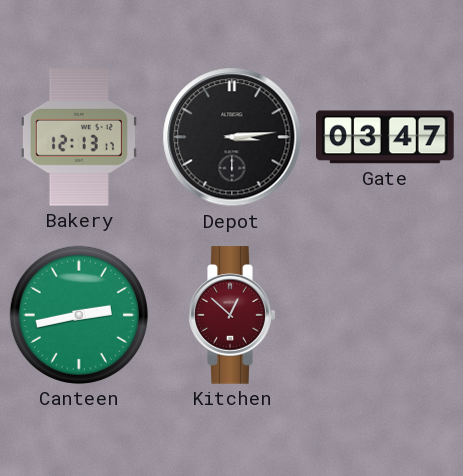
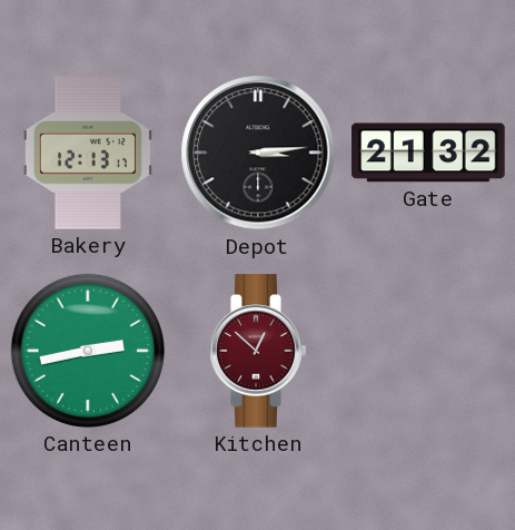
Gate: 03:47 -> 21:32
